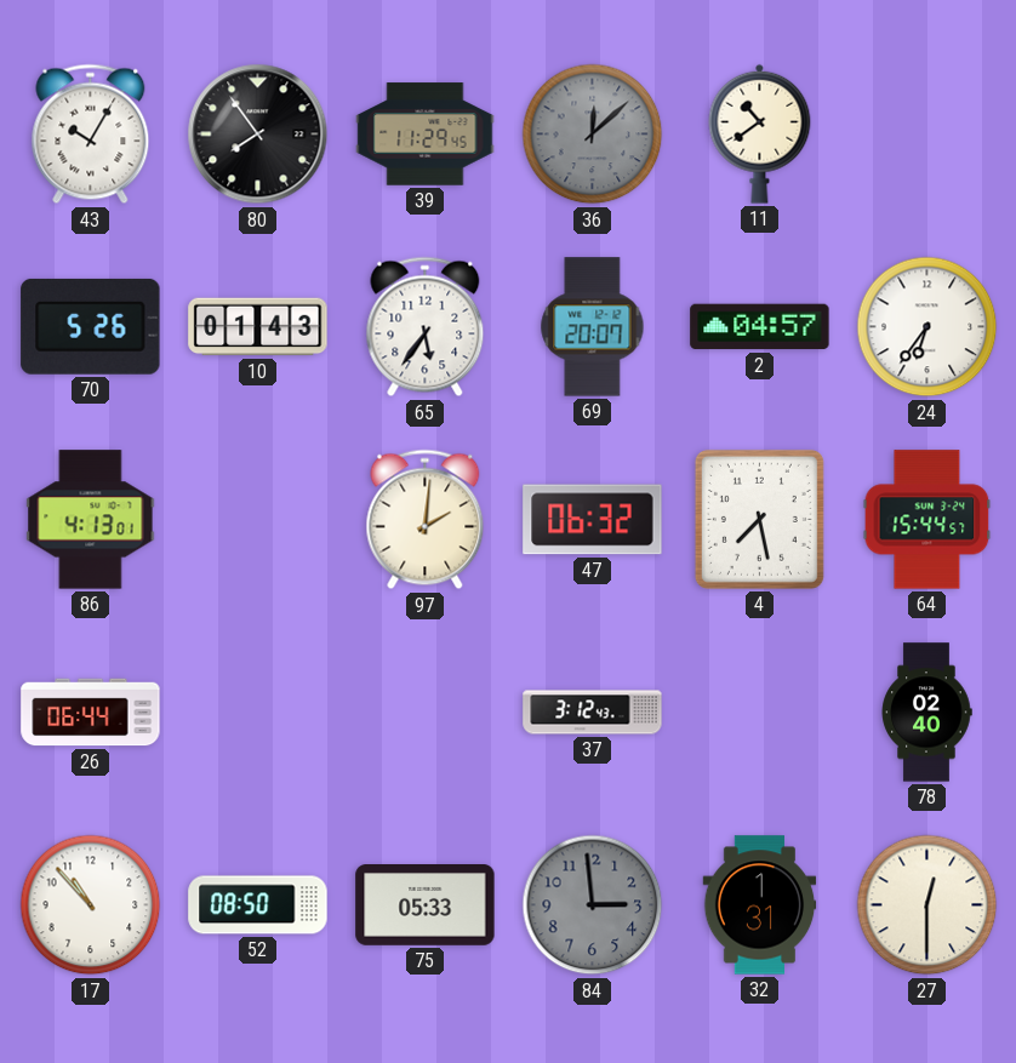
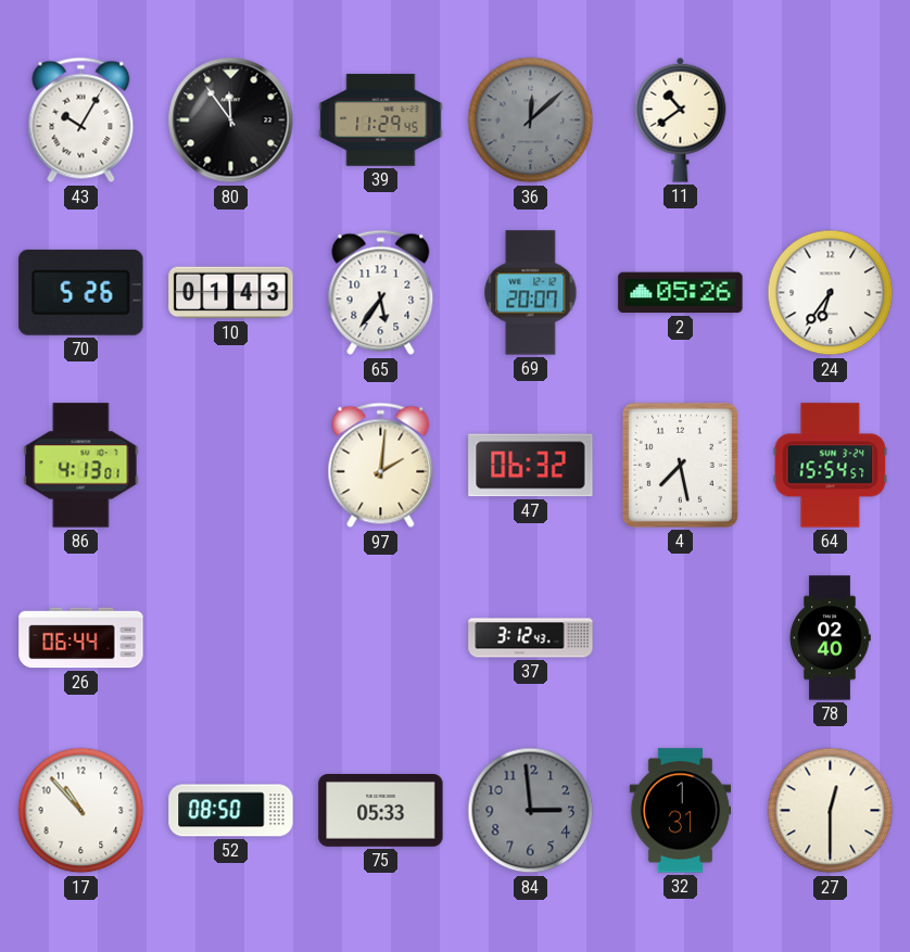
80: 7:54 -> 11:54
2: 04:57 -> 05:26
64: 15:44 -> 15:54
